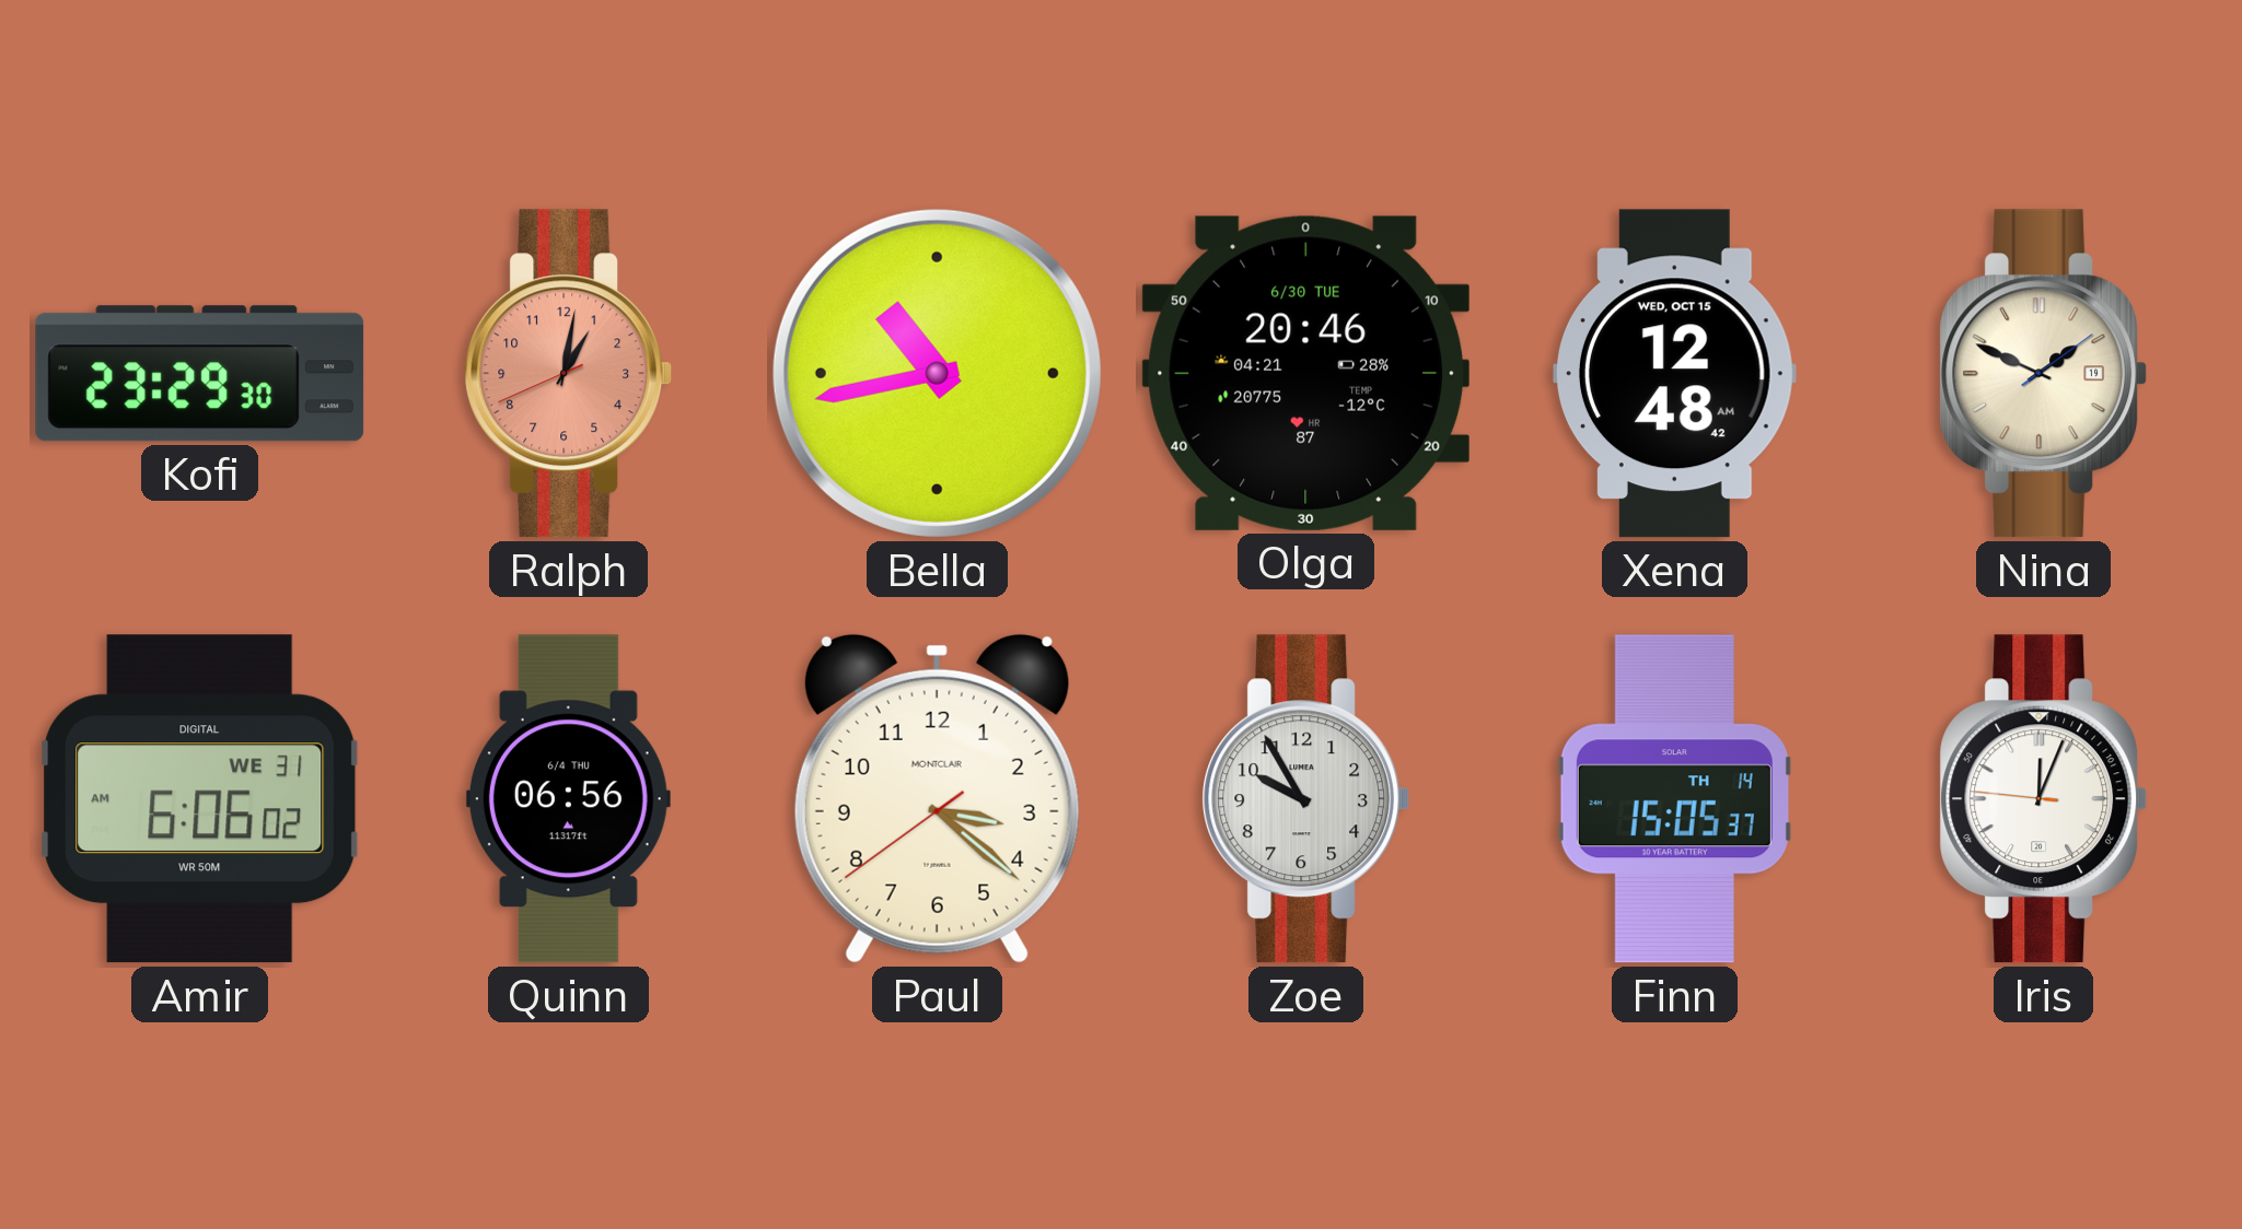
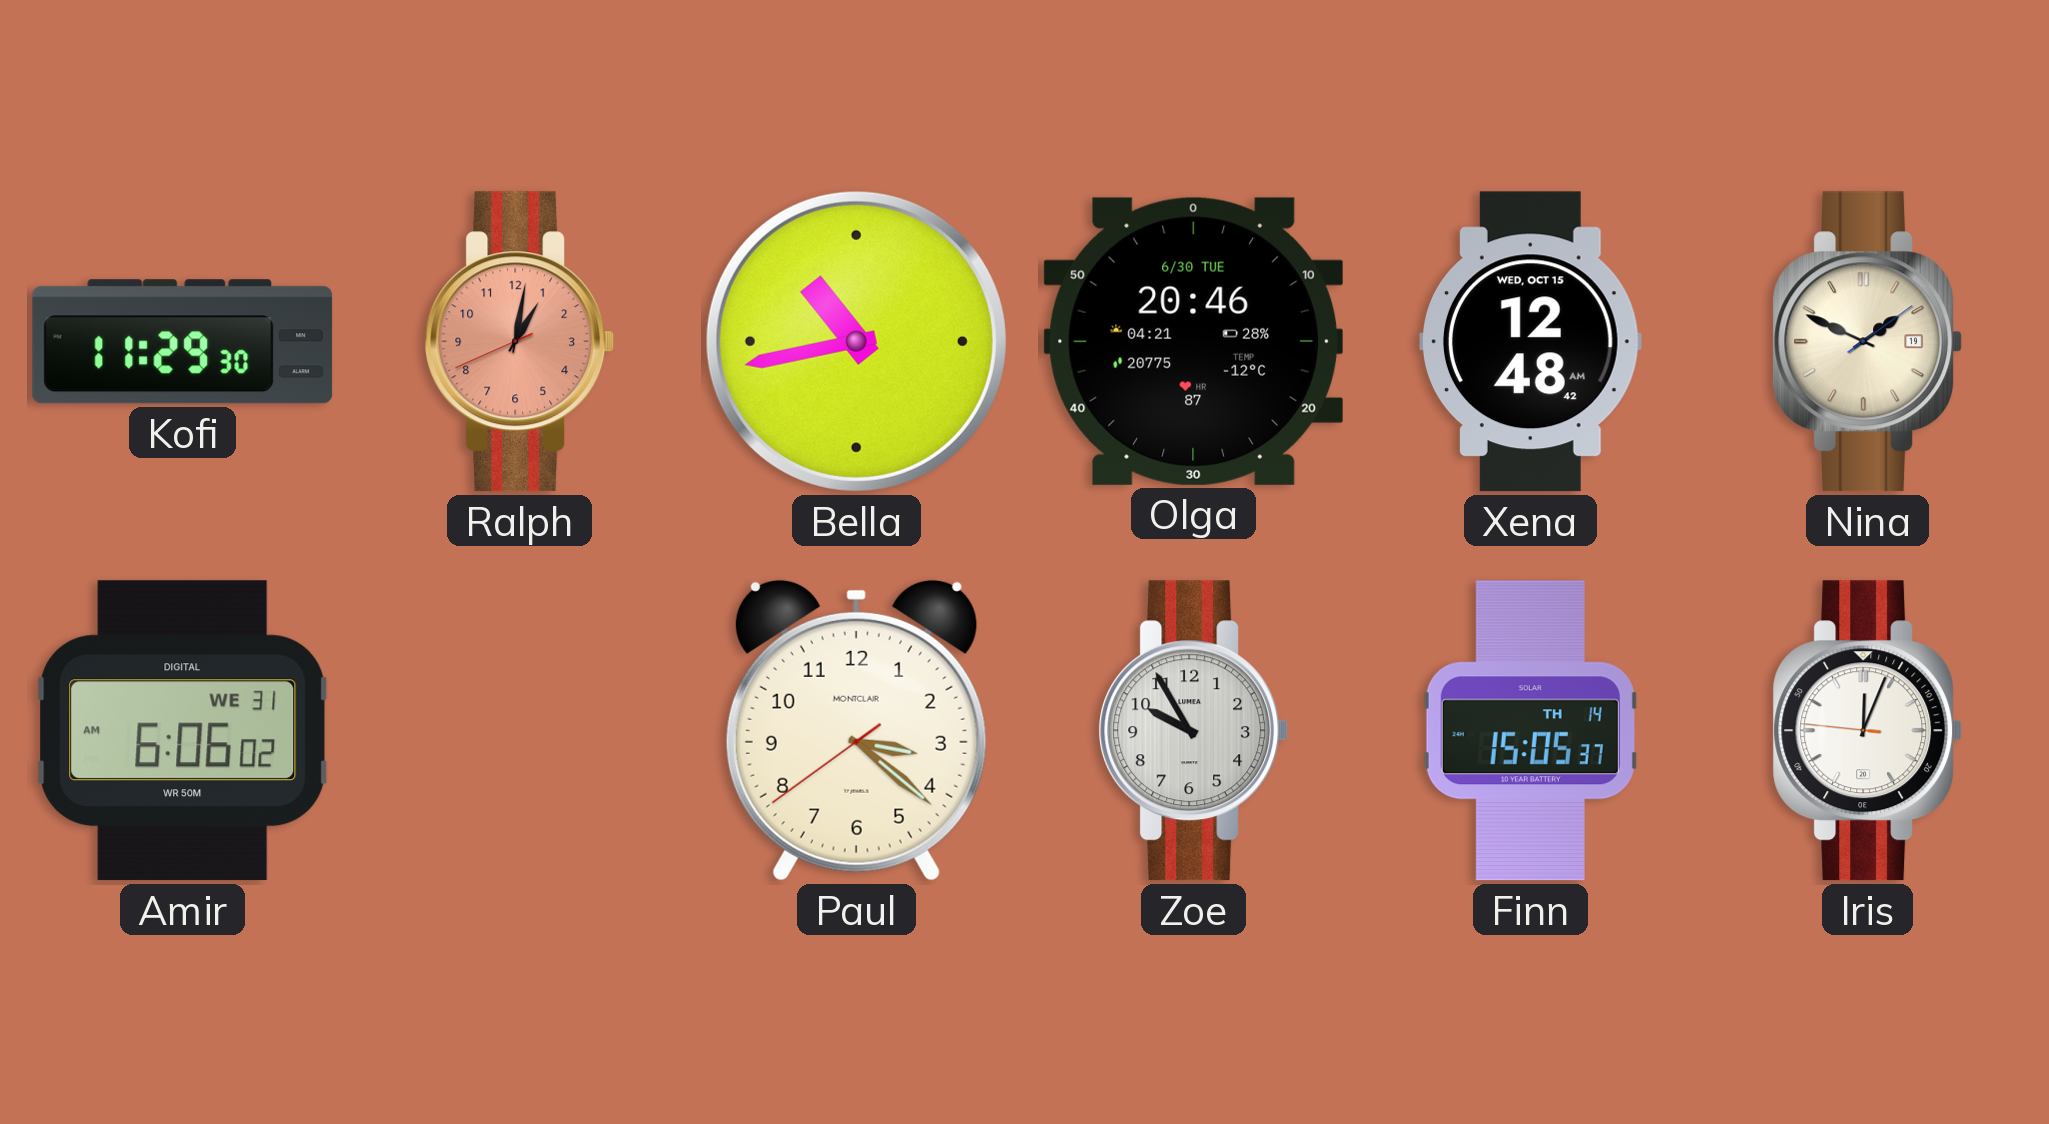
Kofi: 23:29 -> 11:29
Quinn: 06:56 -> none
